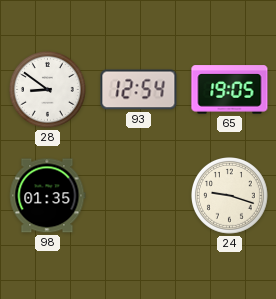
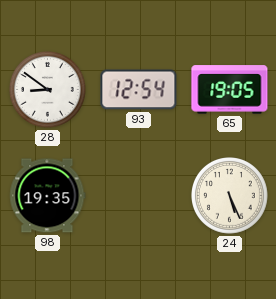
98: 01:35 -> 19:35
24: 9:18 -> 5:26
